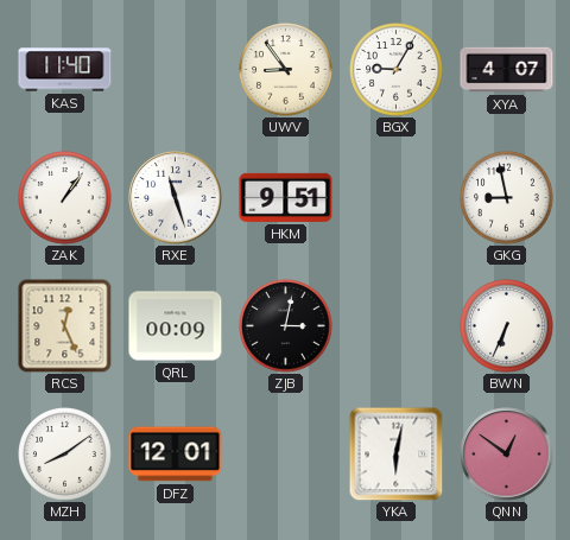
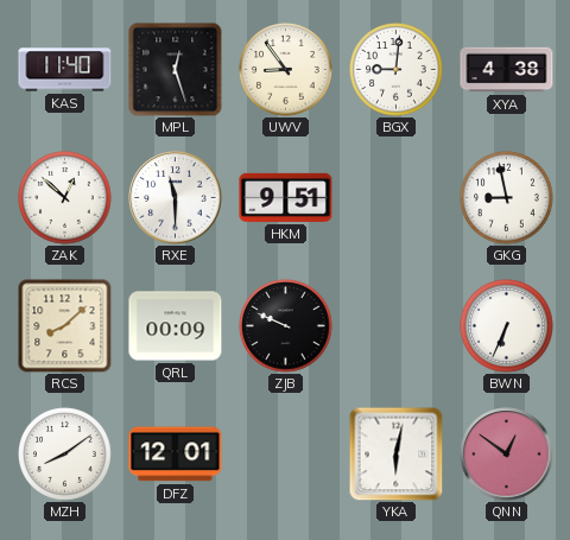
MPL: none -> 12:27
BGX: 9:05 -> 9:01
XYA: 4:07 -> 4:38
ZAK: 1:06 -> 12:52
RXE: 11:27 -> 11:30
RCS: 12:26 -> 8:08
ZJB: 3:02 -> 9:49
